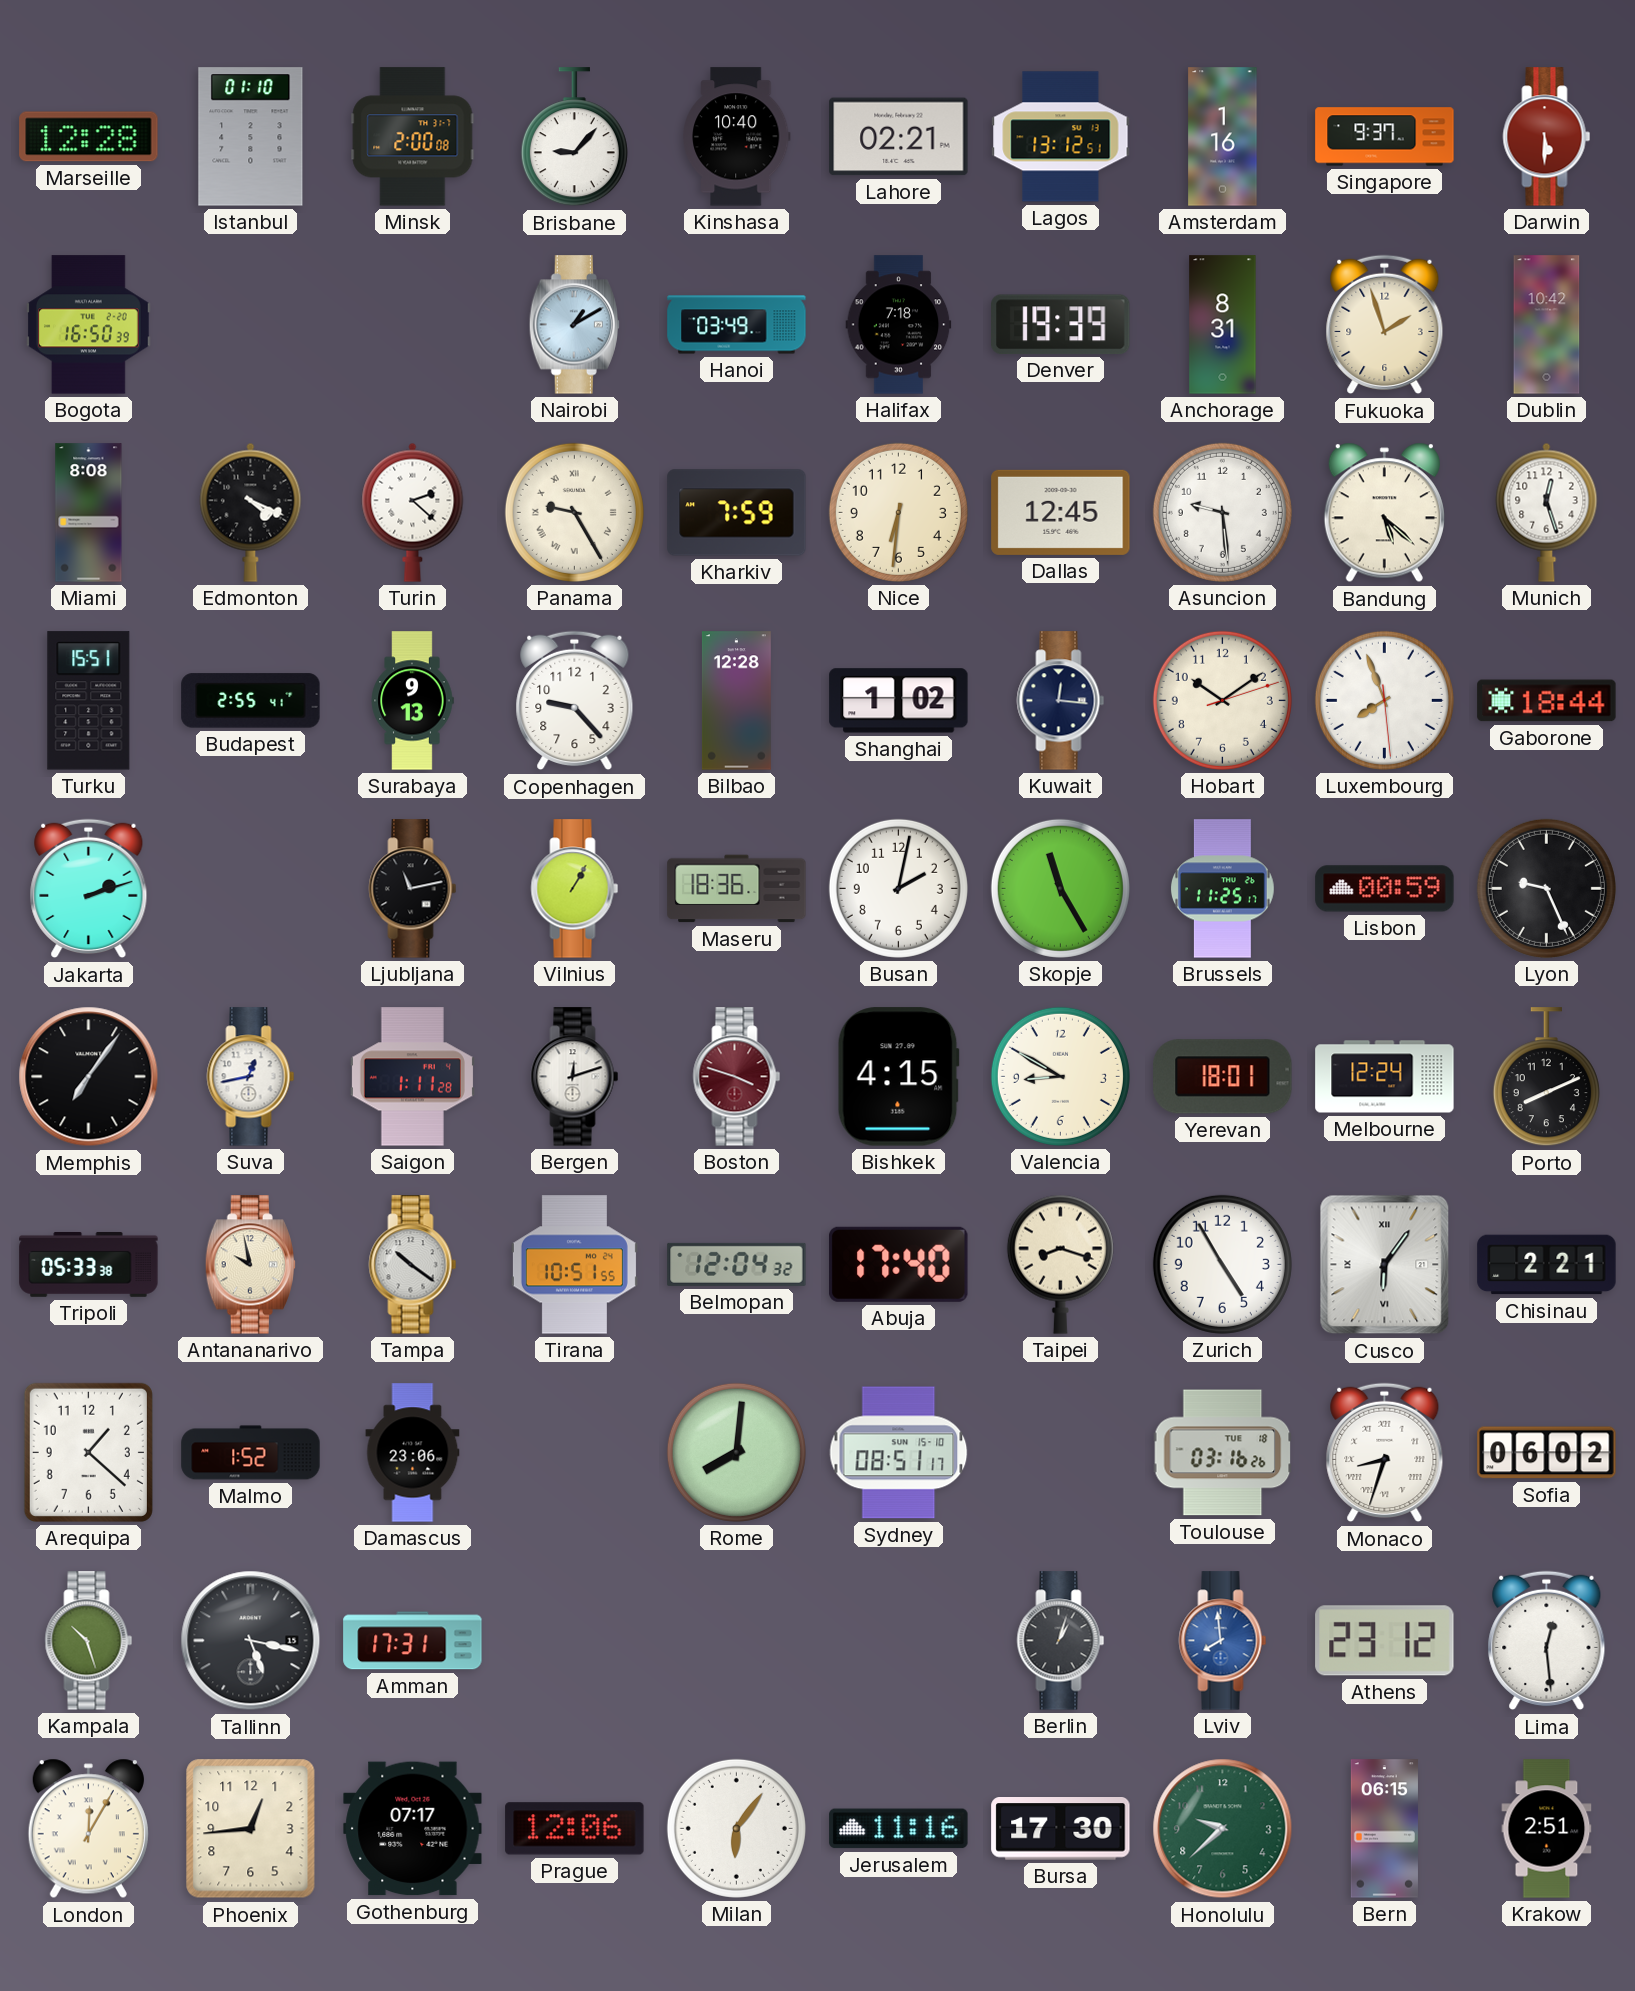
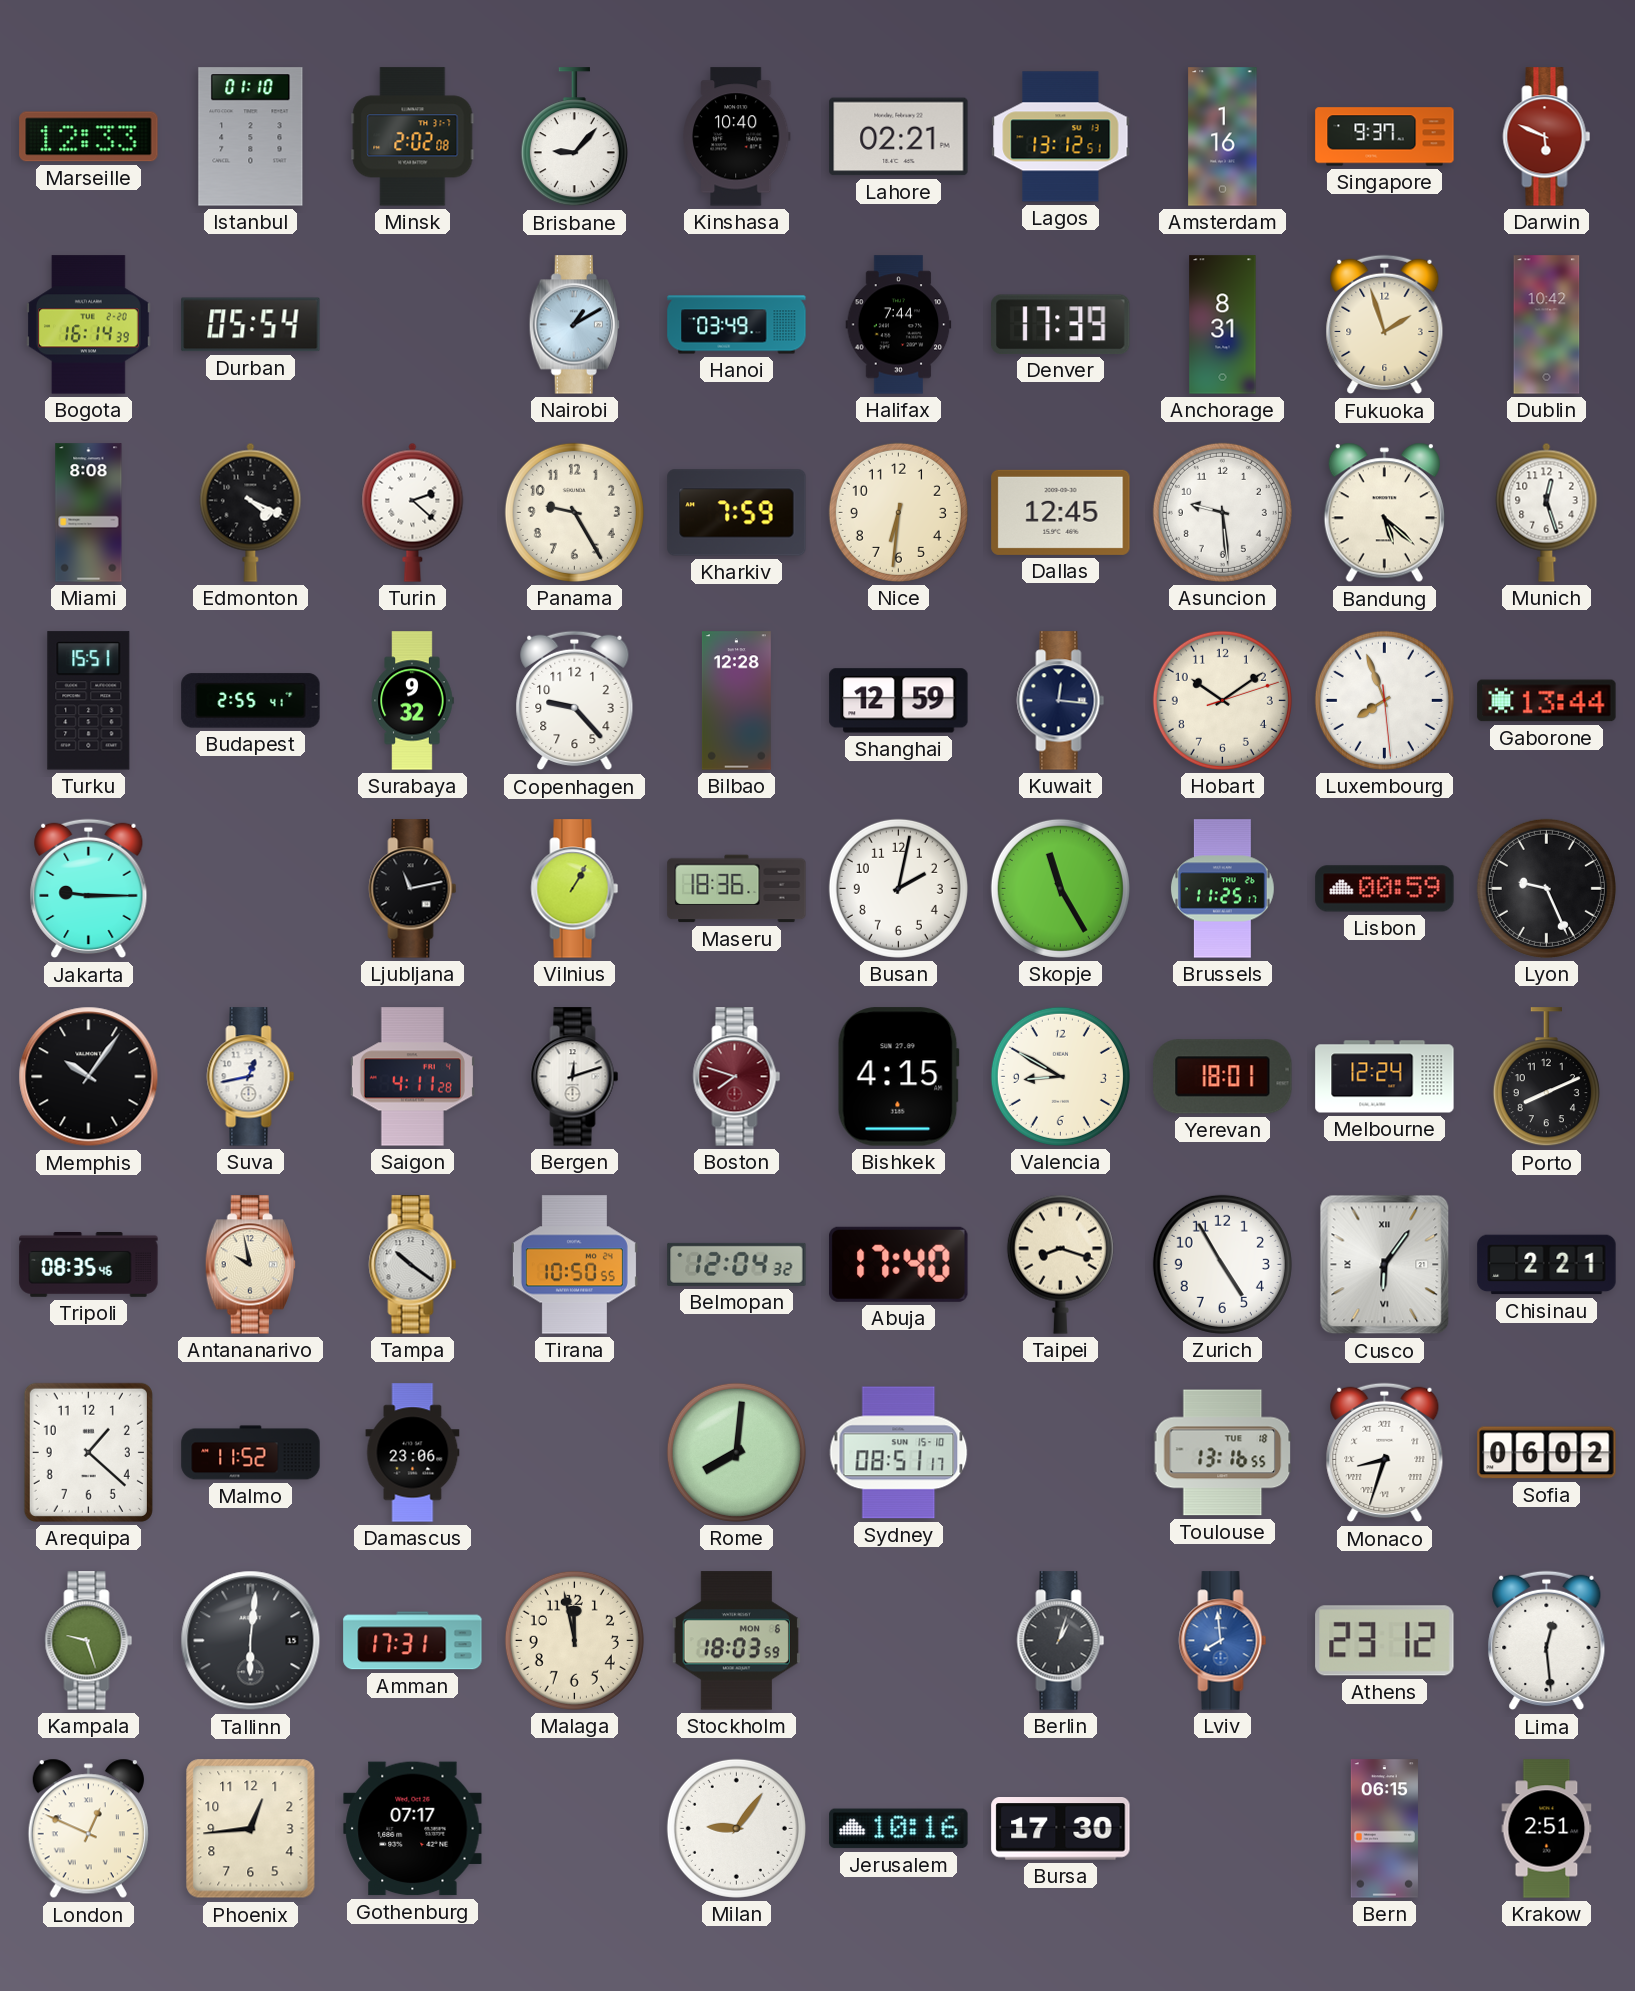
Marseille: 12:28 -> 12:33
Minsk: 2:00 -> 2:02
Darwin: 5:30 -> 5:49
Bogota: 16:50 -> 16:14
Durban: none -> 05:54
Halifax: 7:18 -> 7:44
Denver: 19:39 -> 17:39
Panama numerals: Roman -> Arabic
Surabaya: 9:13 -> 9:32
Shanghai: 1:02 -> 12:59
Gaborone: 18:44 -> 13:44
Jakarta: 2:12 -> 9:15
Memphis: 7:06 -> 10:06
Saigon: 1:11 -> 4:11
Boston: 3:48 -> 7:48
Tripoli: 05:33 -> 08:35
Tirana: 10:51 -> 10:50
Malmo: 1:52 -> 11:52
Toulouse: 03:16 -> 13:16
Kampala: 10:27 -> 9:27
Tallinn: 5:17 -> 6:01
Malaga: none -> 11:58
Stockholm: none -> 18:03
London: 12:05 -> 12:49
Prague: 12:06 -> none
Milan: 6:06 -> 9:06
Jerusalem: 11:16 -> 10:16
Honolulu: 9:38 -> none
